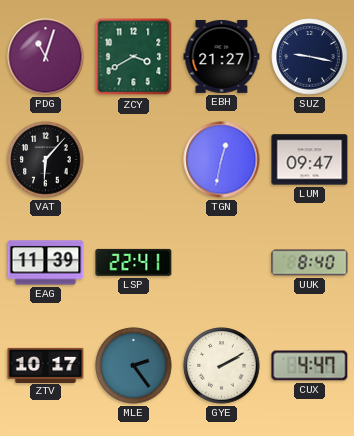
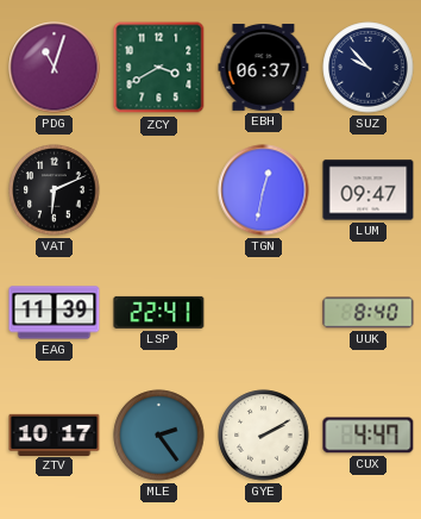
EBH: 21:27 -> 06:37
SUZ: 9:17 -> 9:53
VAT: 6:07 -> 6:11
